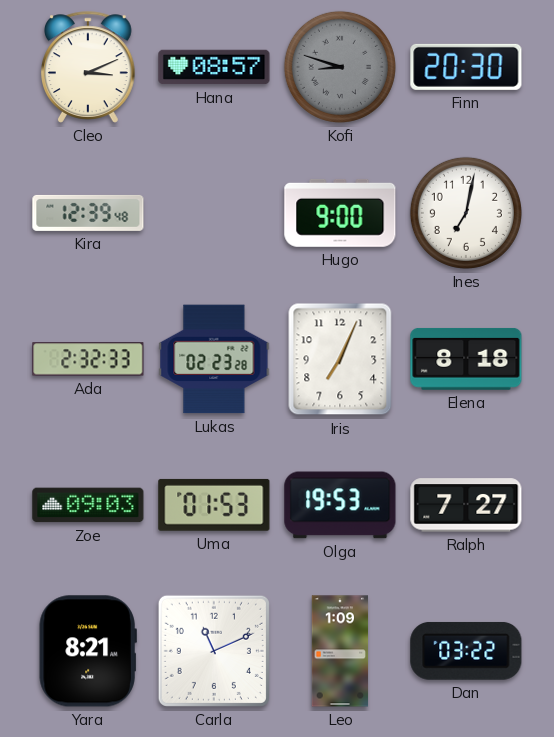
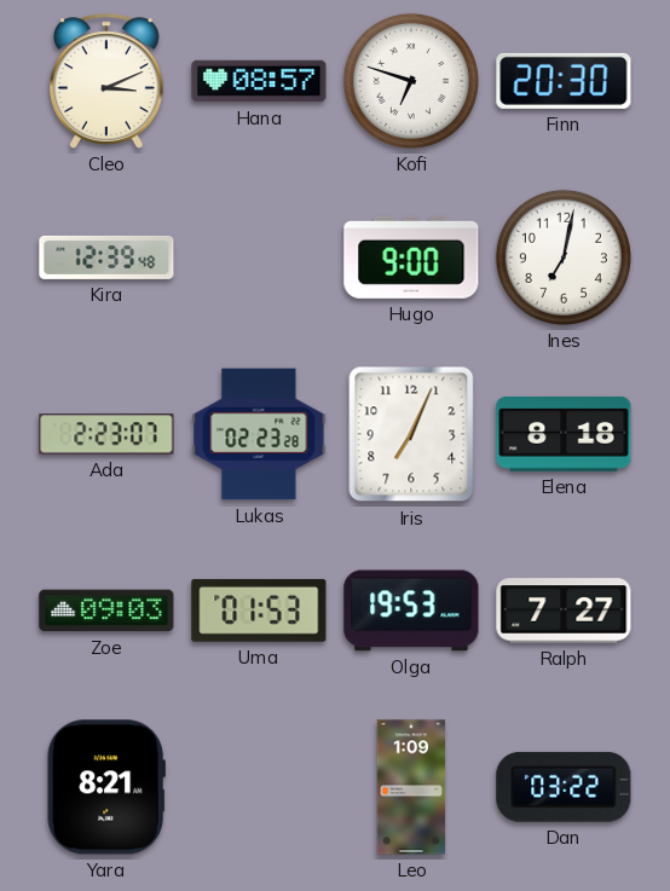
Kofi: 8:48 -> 6:48
Kofi dial: grey -> white
Ada: 2:32 -> 2:23
Carla: 11:11 -> none
